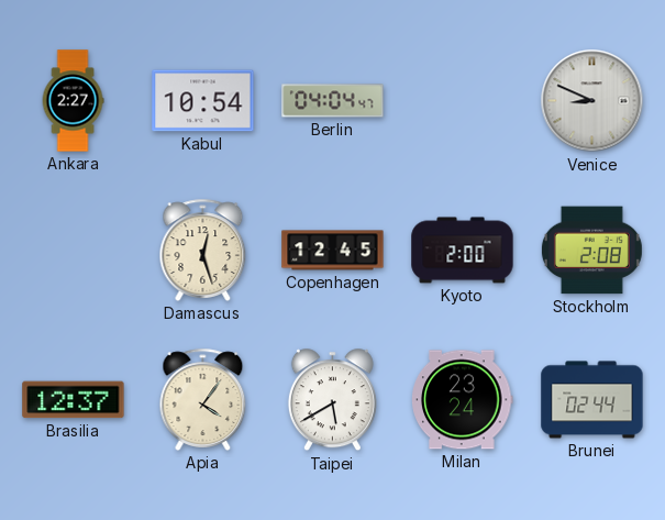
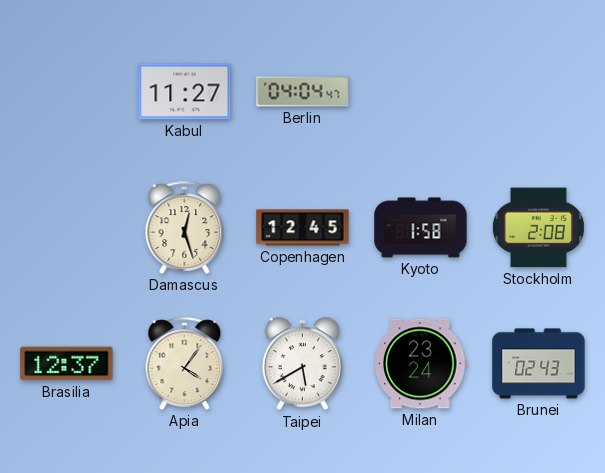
Ankara: 2:27 -> none
Kabul: 10:54 -> 11:27
Venice: 8:49 -> none
Kyoto: 2:00 -> 1:58
Brunei: 02:44 -> 02:43
